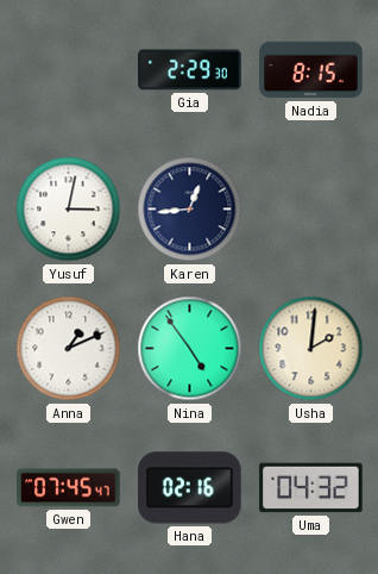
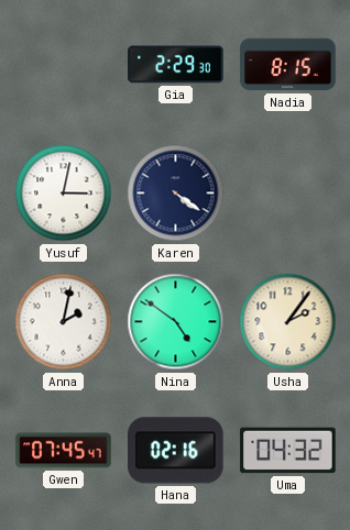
Karen: 12:44 -> 4:21
Anna: 1:11 -> 2:02
Nina: 4:54 -> 4:51
Usha: 2:01 -> 2:06
